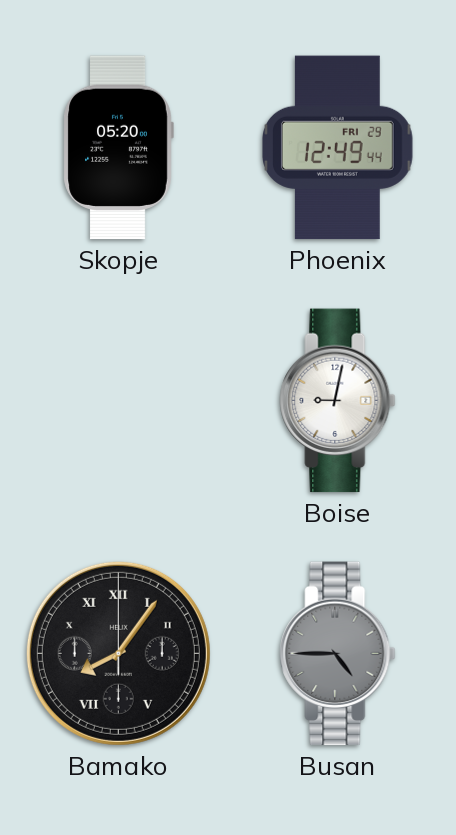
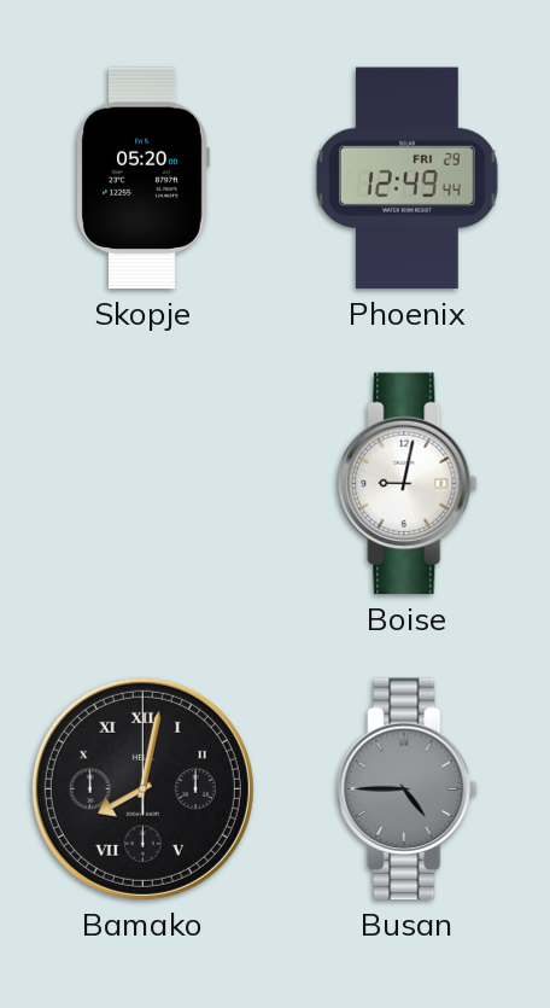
Bamako: 8:06 -> 8:02
